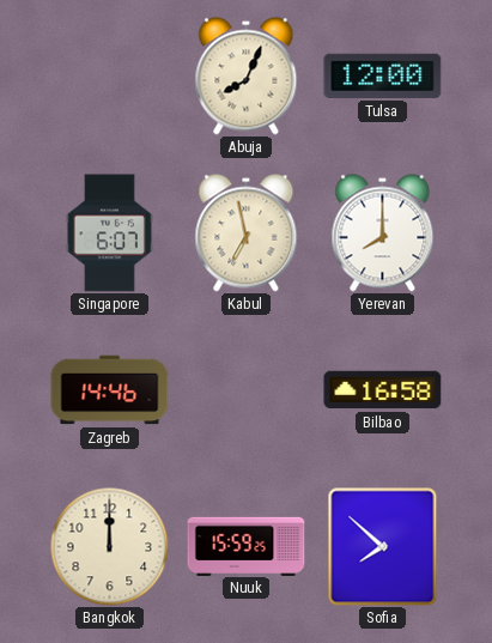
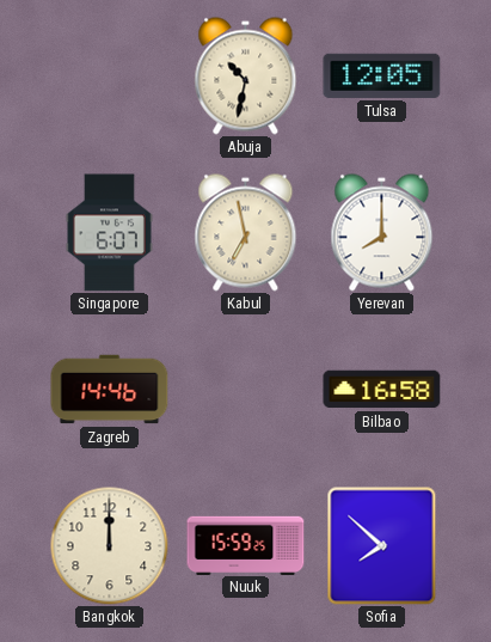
Abuja: 8:04 -> 10:32
Tulsa: 12:00 -> 12:05
